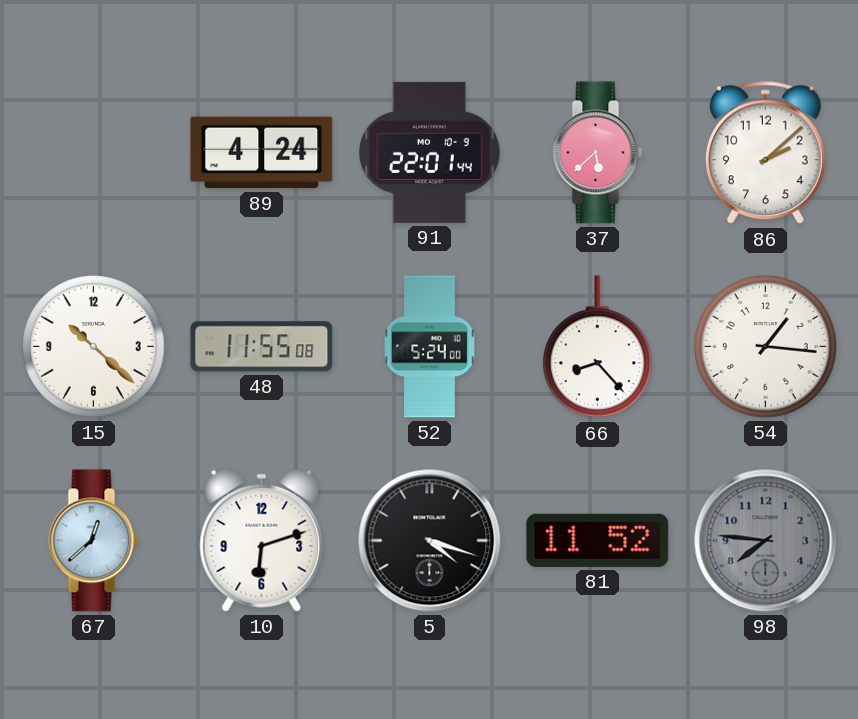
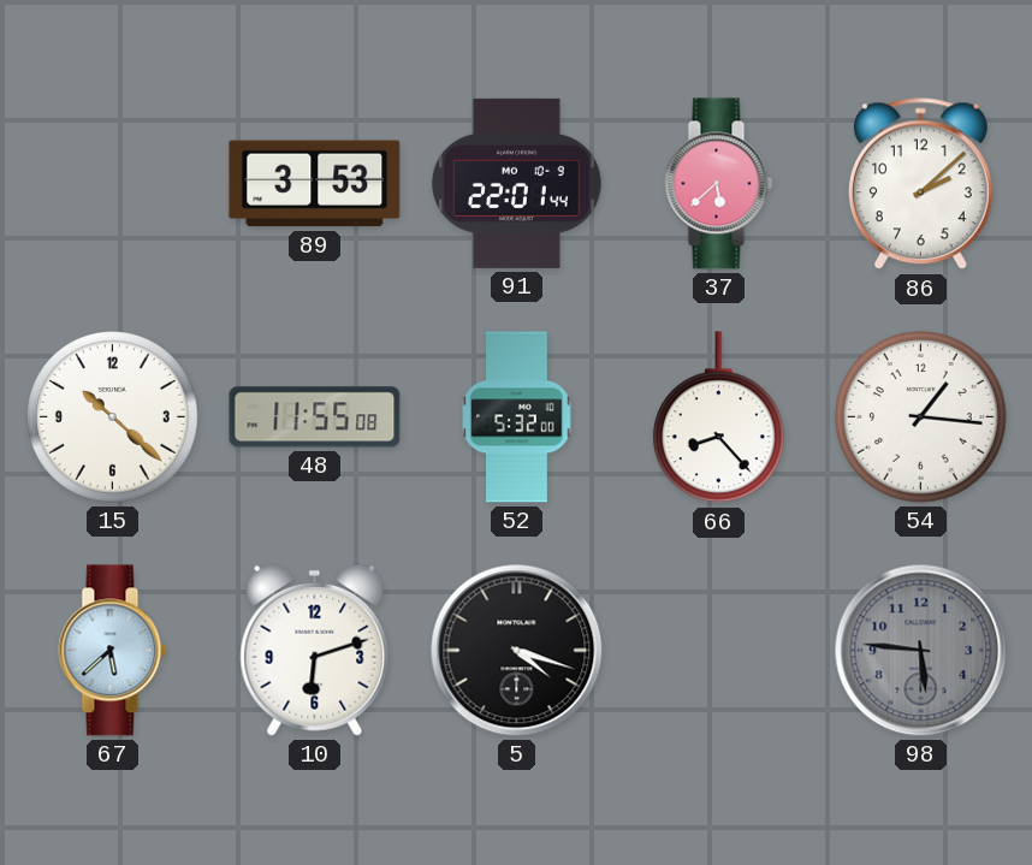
89: 4:24 -> 3:53
52: 5:24 -> 5:32
67: 12:38 -> 5:38
81: 11:52 -> none
98: 7:46 -> 5:46
